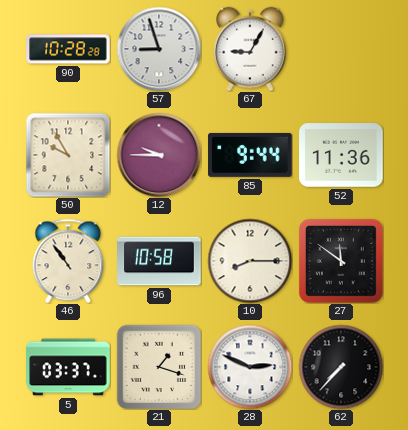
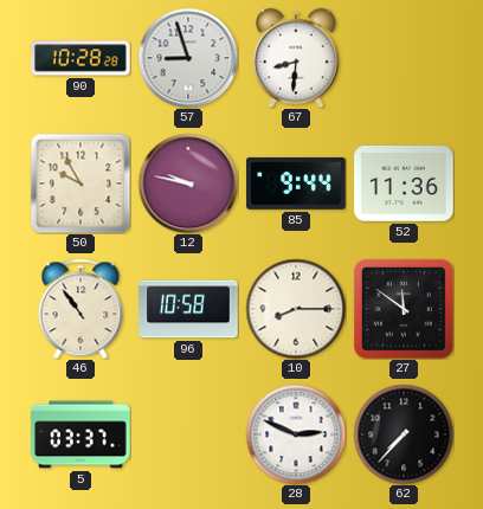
67: 9:05 -> 8:31
12: 9:45 -> 9:47
21: 1:18 -> none
